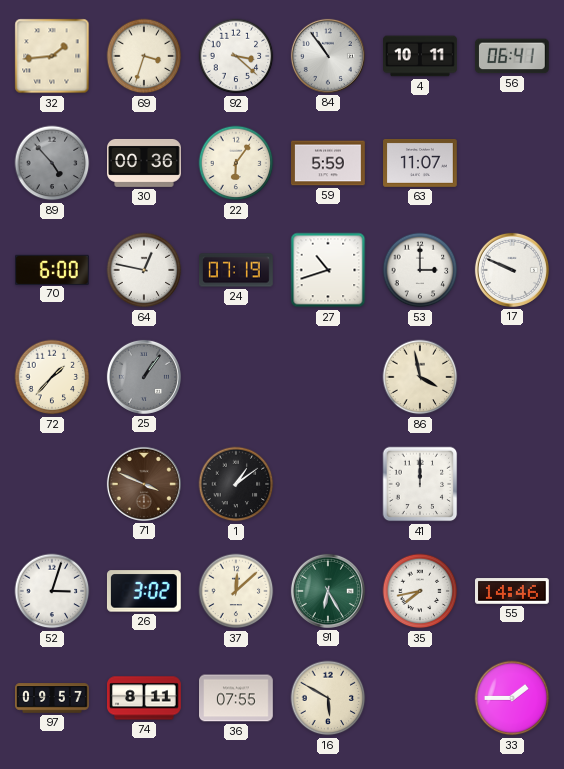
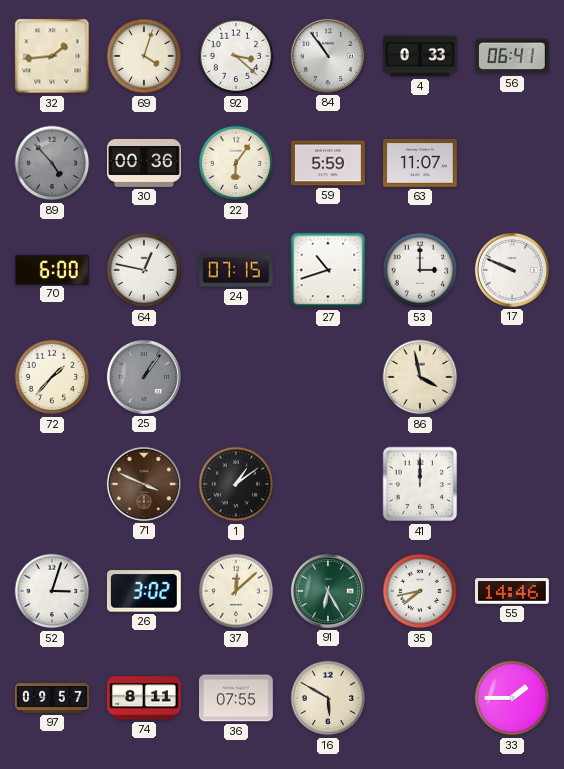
69: 3:33 -> 4:03
4: 10:11 -> 0:33
24: 07:19 -> 07:15
